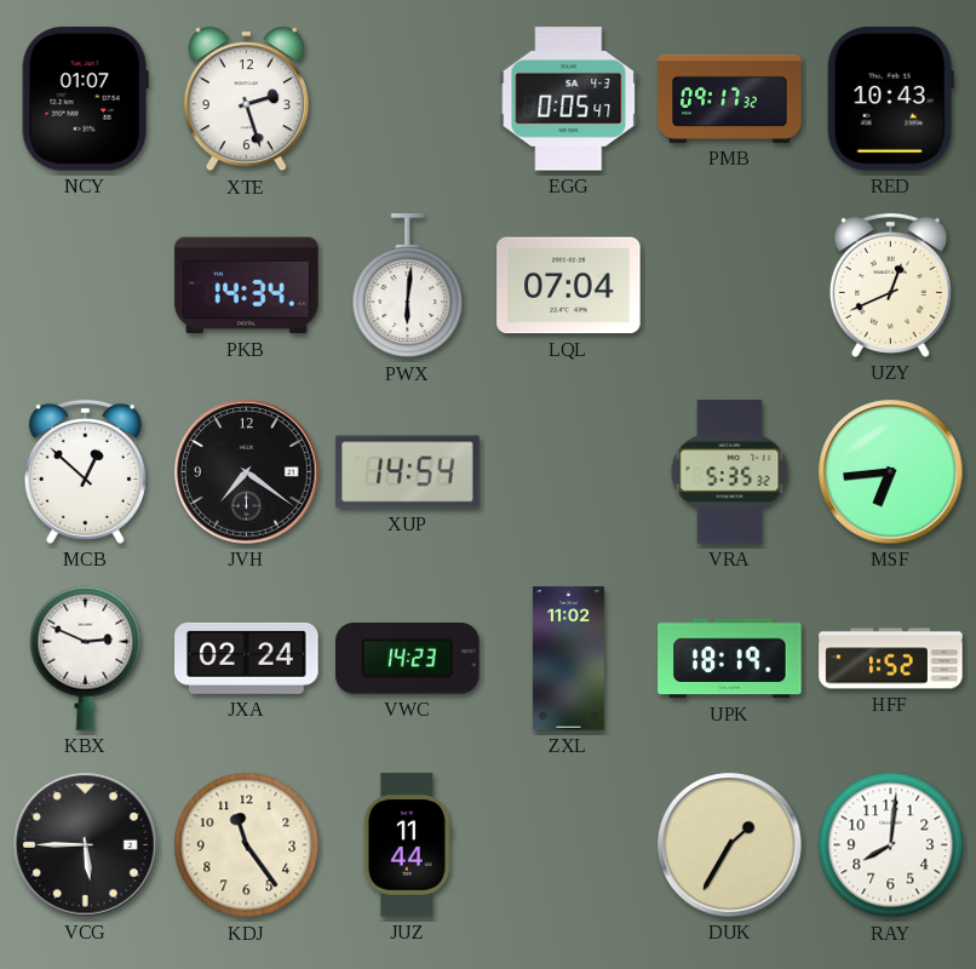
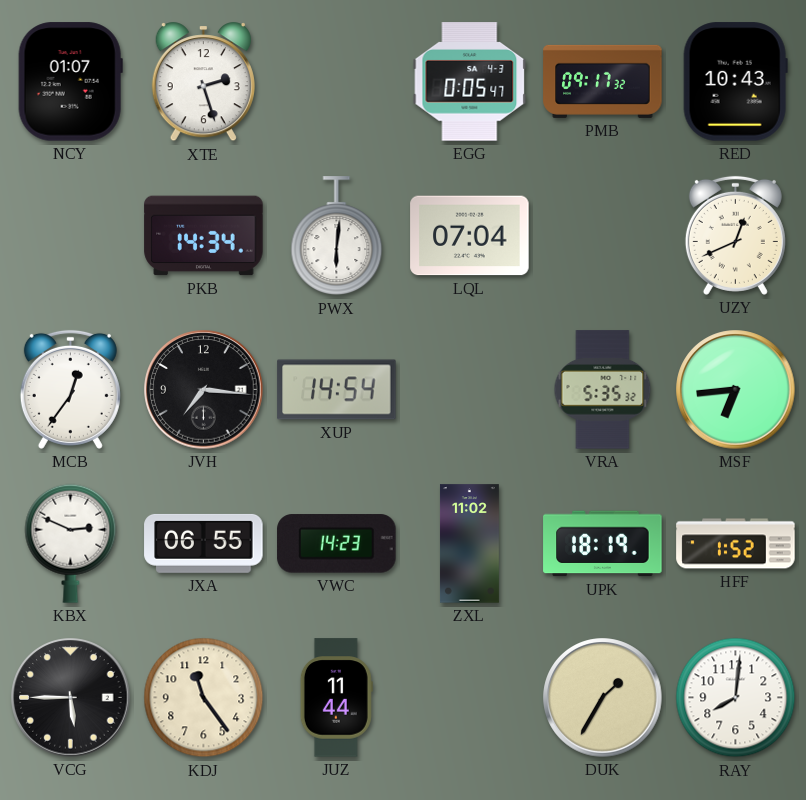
MCB: 12:52 -> 12:36
JVH: 7:21 -> 7:16
JXA: 02:24 -> 06:55
